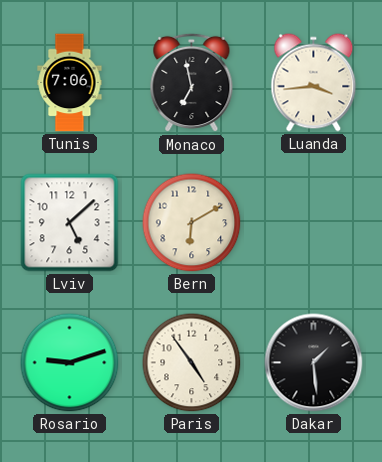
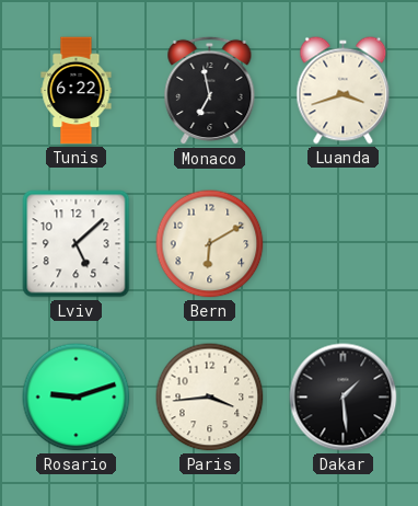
Tunis: 7:06 -> 6:22
Luanda: 3:44 -> 3:42
Paris: 4:54 -> 3:44
